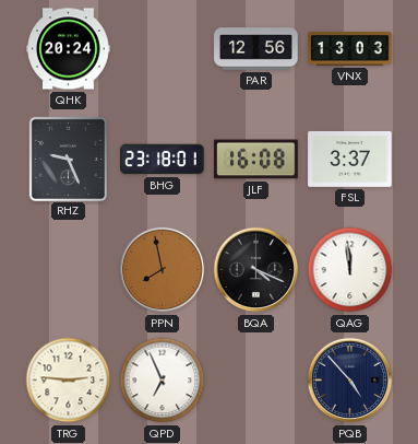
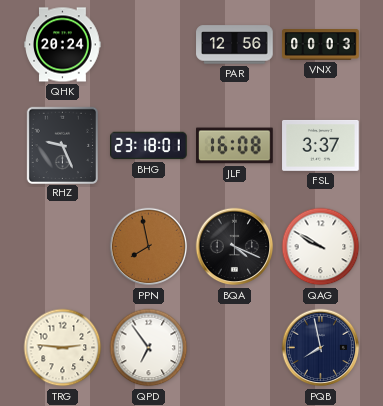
VNX: 13:03 -> 00:03
QAG: 11:59 -> 9:50
QPD: 6:56 -> 6:54
PQB: 4:53 -> 7:58
